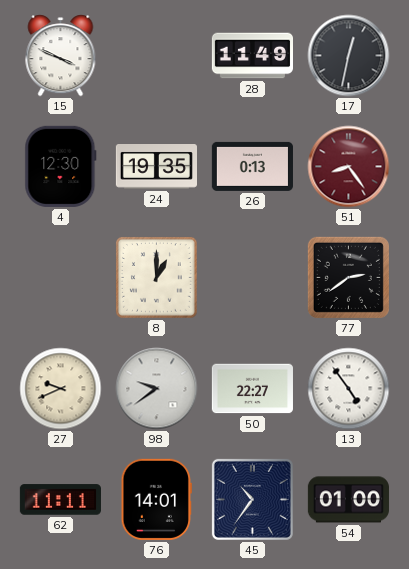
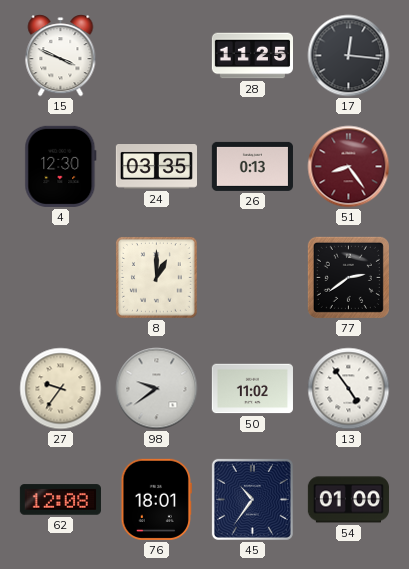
28: 11:49 -> 11:25
17: 12:32 -> 12:16
24: 19:35 -> 03:35
27: 9:41 -> 9:36
50: 22:27 -> 11:02
62: 11:11 -> 12:08
76: 14:01 -> 18:01
